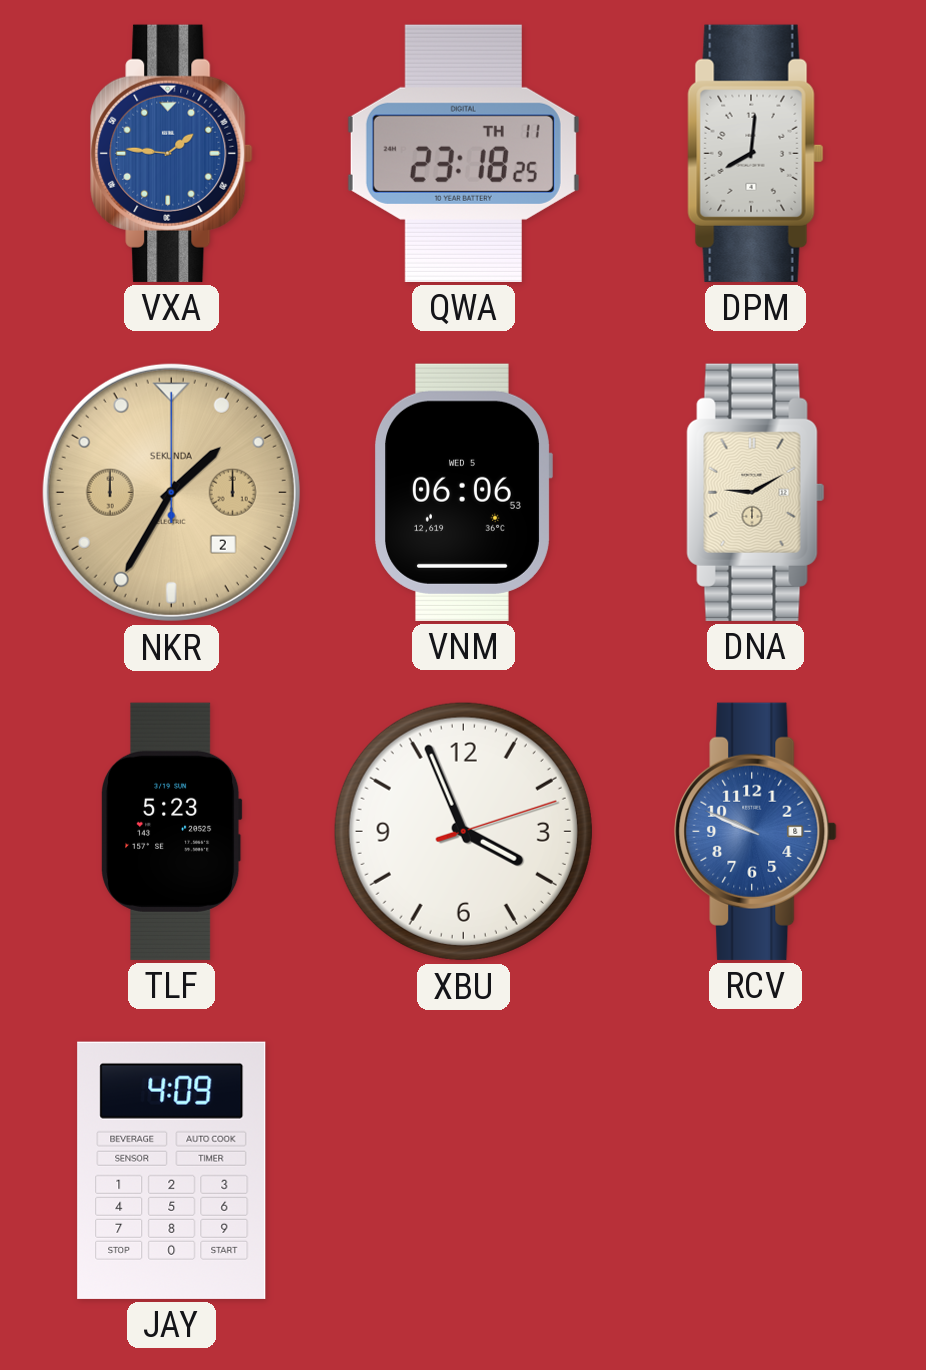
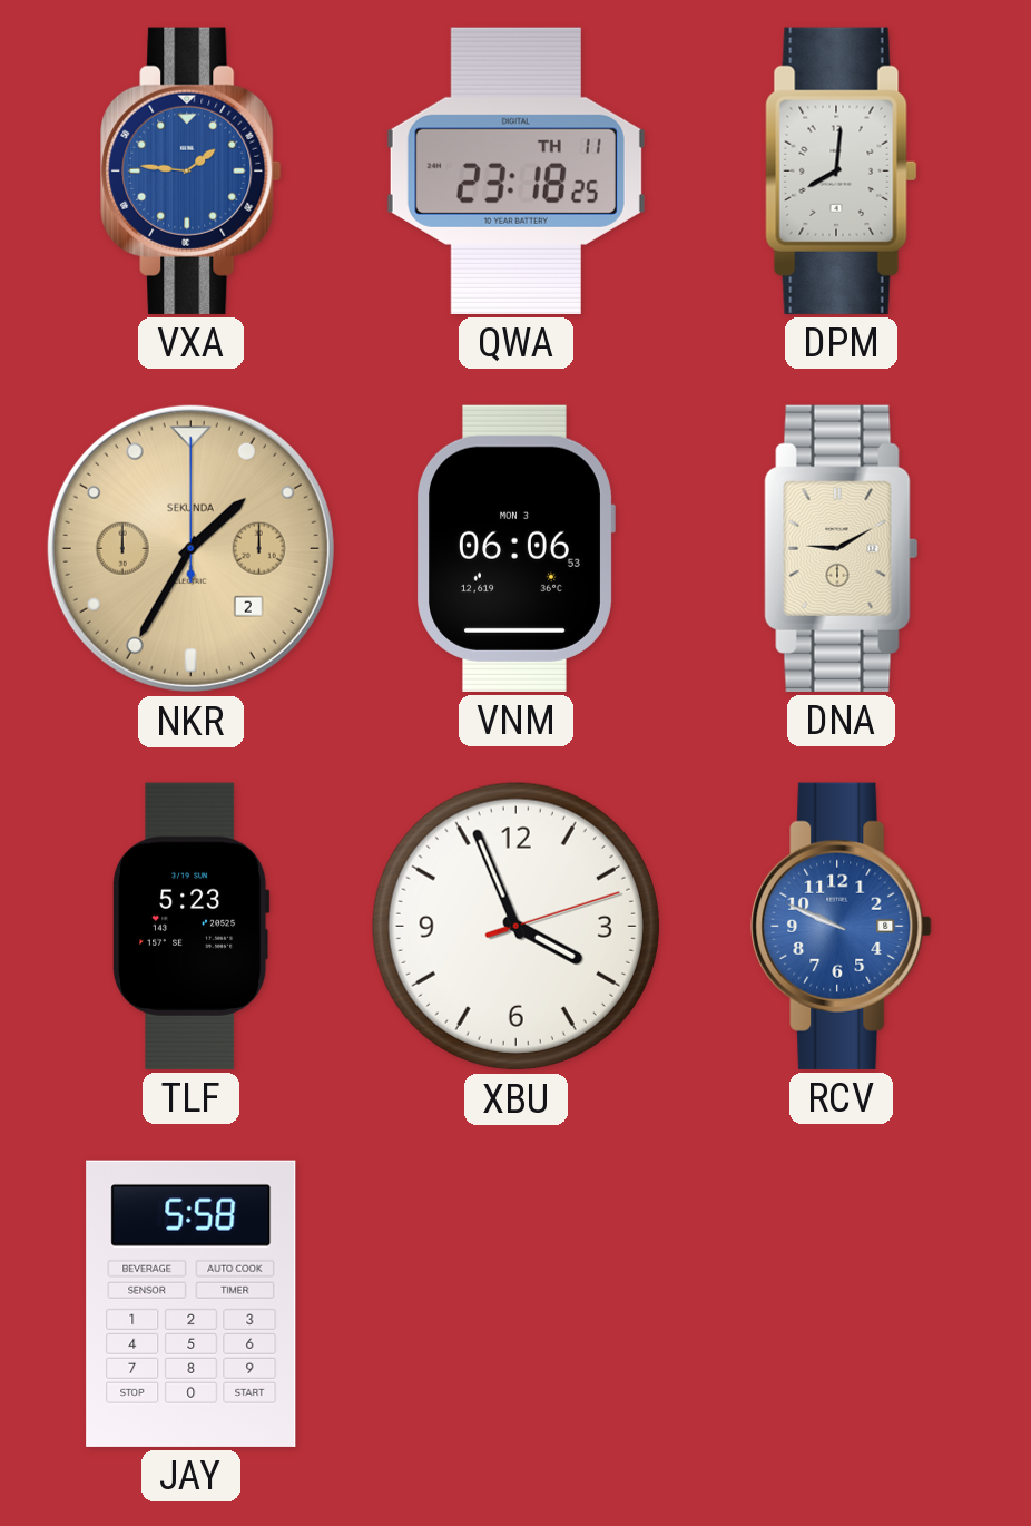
VNM date: WED 5 -> MON 3
JAY: 4:09 -> 5:58
